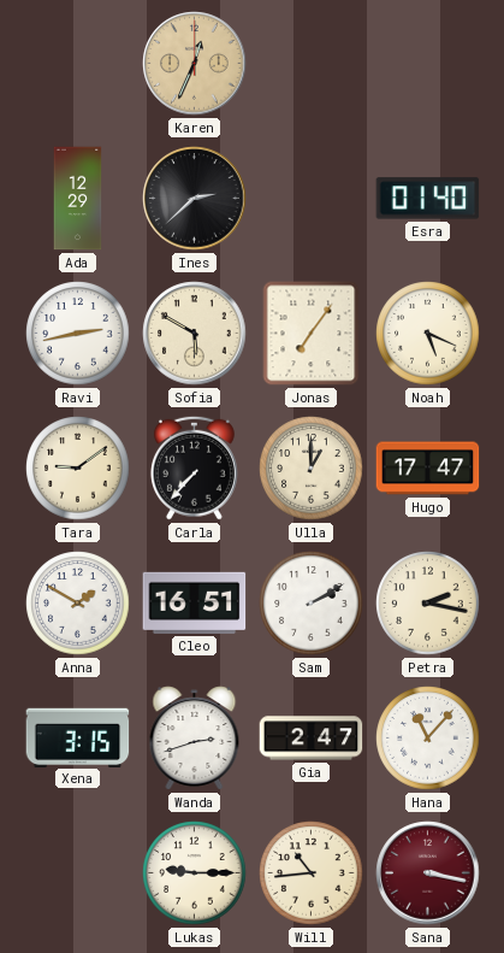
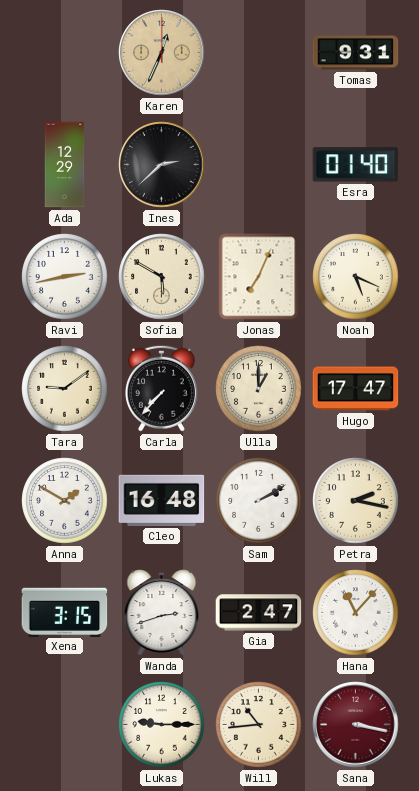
Tomas: none -> 9:31
Jonas: 7:06 -> 7:04
Cleo: 16:51 -> 16:48
